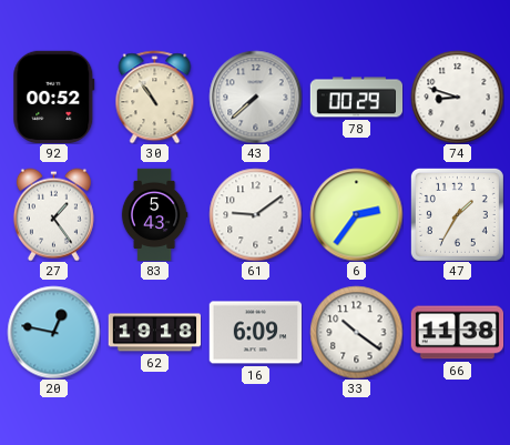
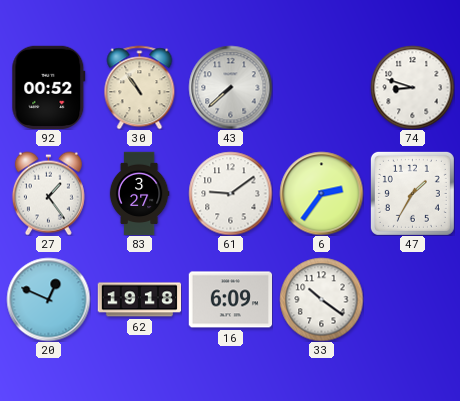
78: 00:29 -> none
83: 5:43 -> 3:27
20: 12:47 -> 12:49
66: 11:38 -> none
